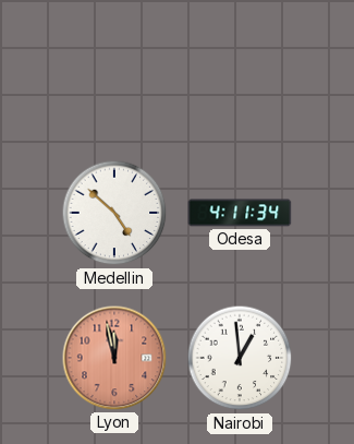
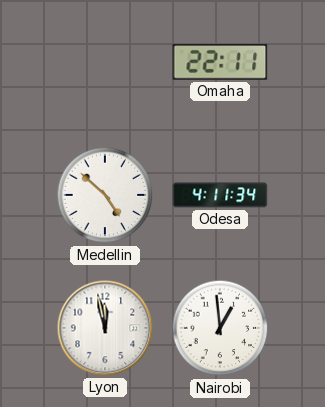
Omaha: none -> 22:11
Lyon dial: salmon -> white
